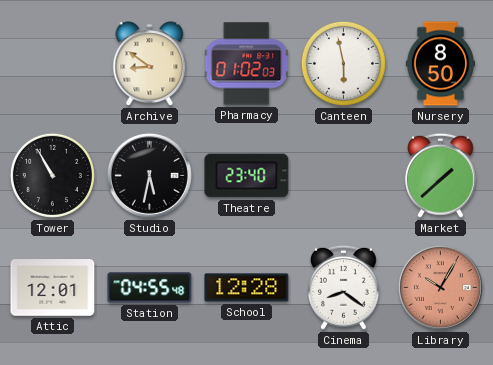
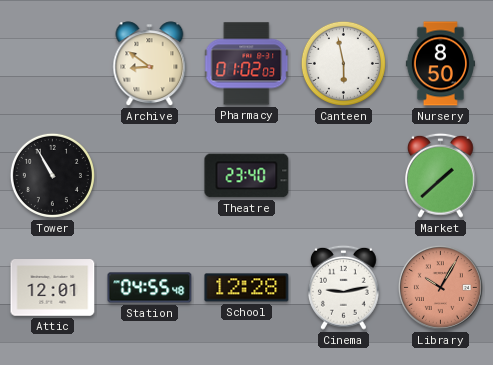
Studio: 5:32 -> none
Cinema: 8:21 -> 9:13
